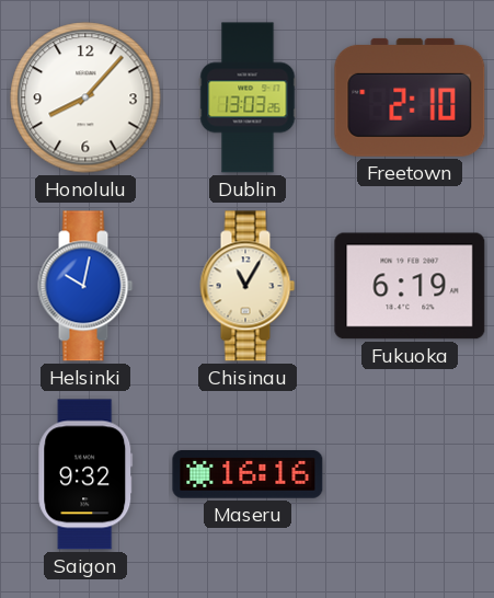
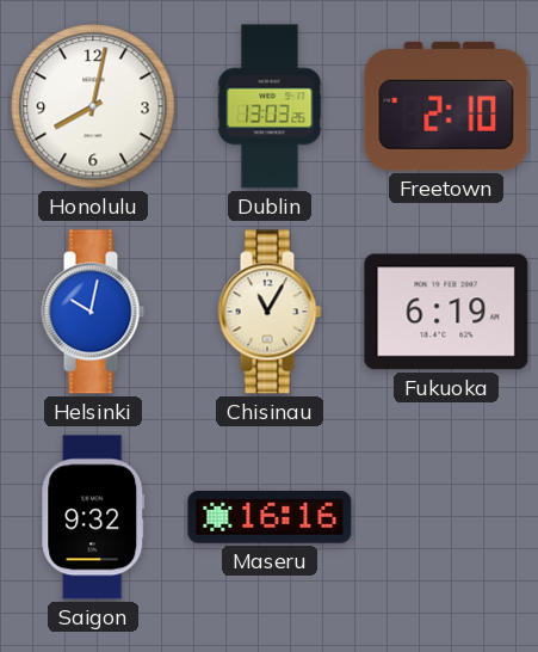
Honolulu: 8:07 -> 8:02
